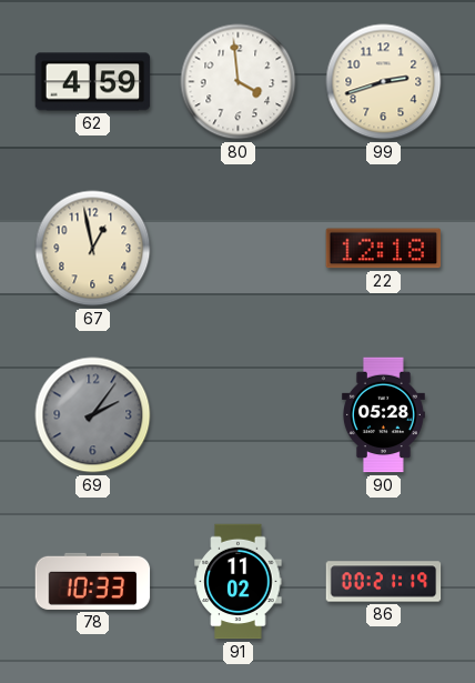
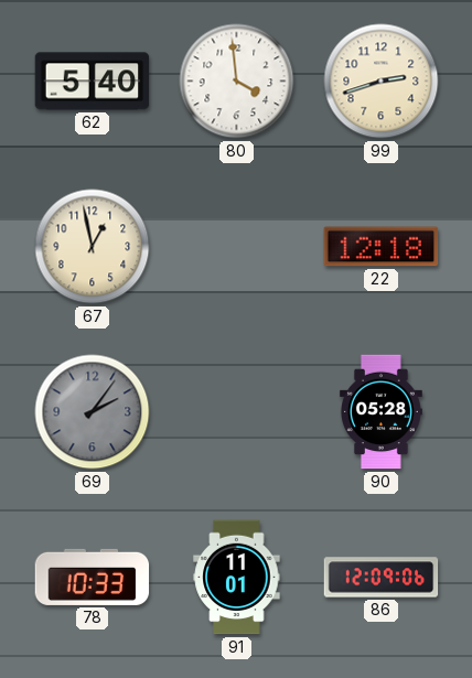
62: 4:59 -> 5:40
91: 11:02 -> 11:01
86: 00:21 -> 12:09
